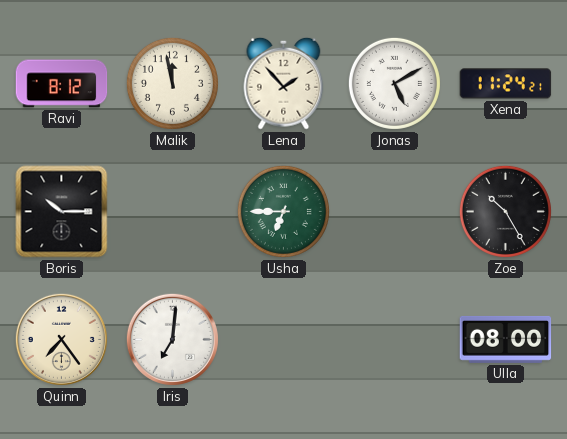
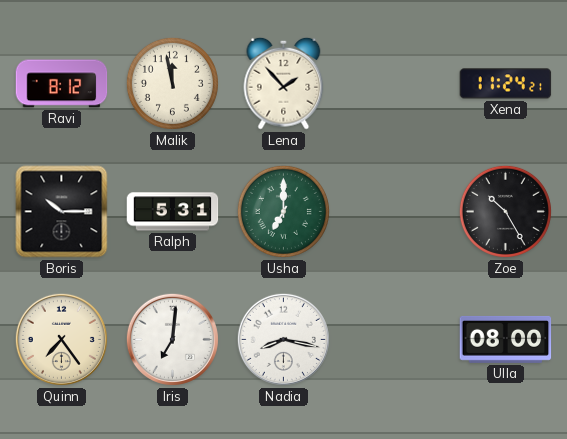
Jonas: 5:10 -> none
Ralph: none -> 5:31
Usha: 6:45 -> 7:00
Nadia: none -> 8:17
